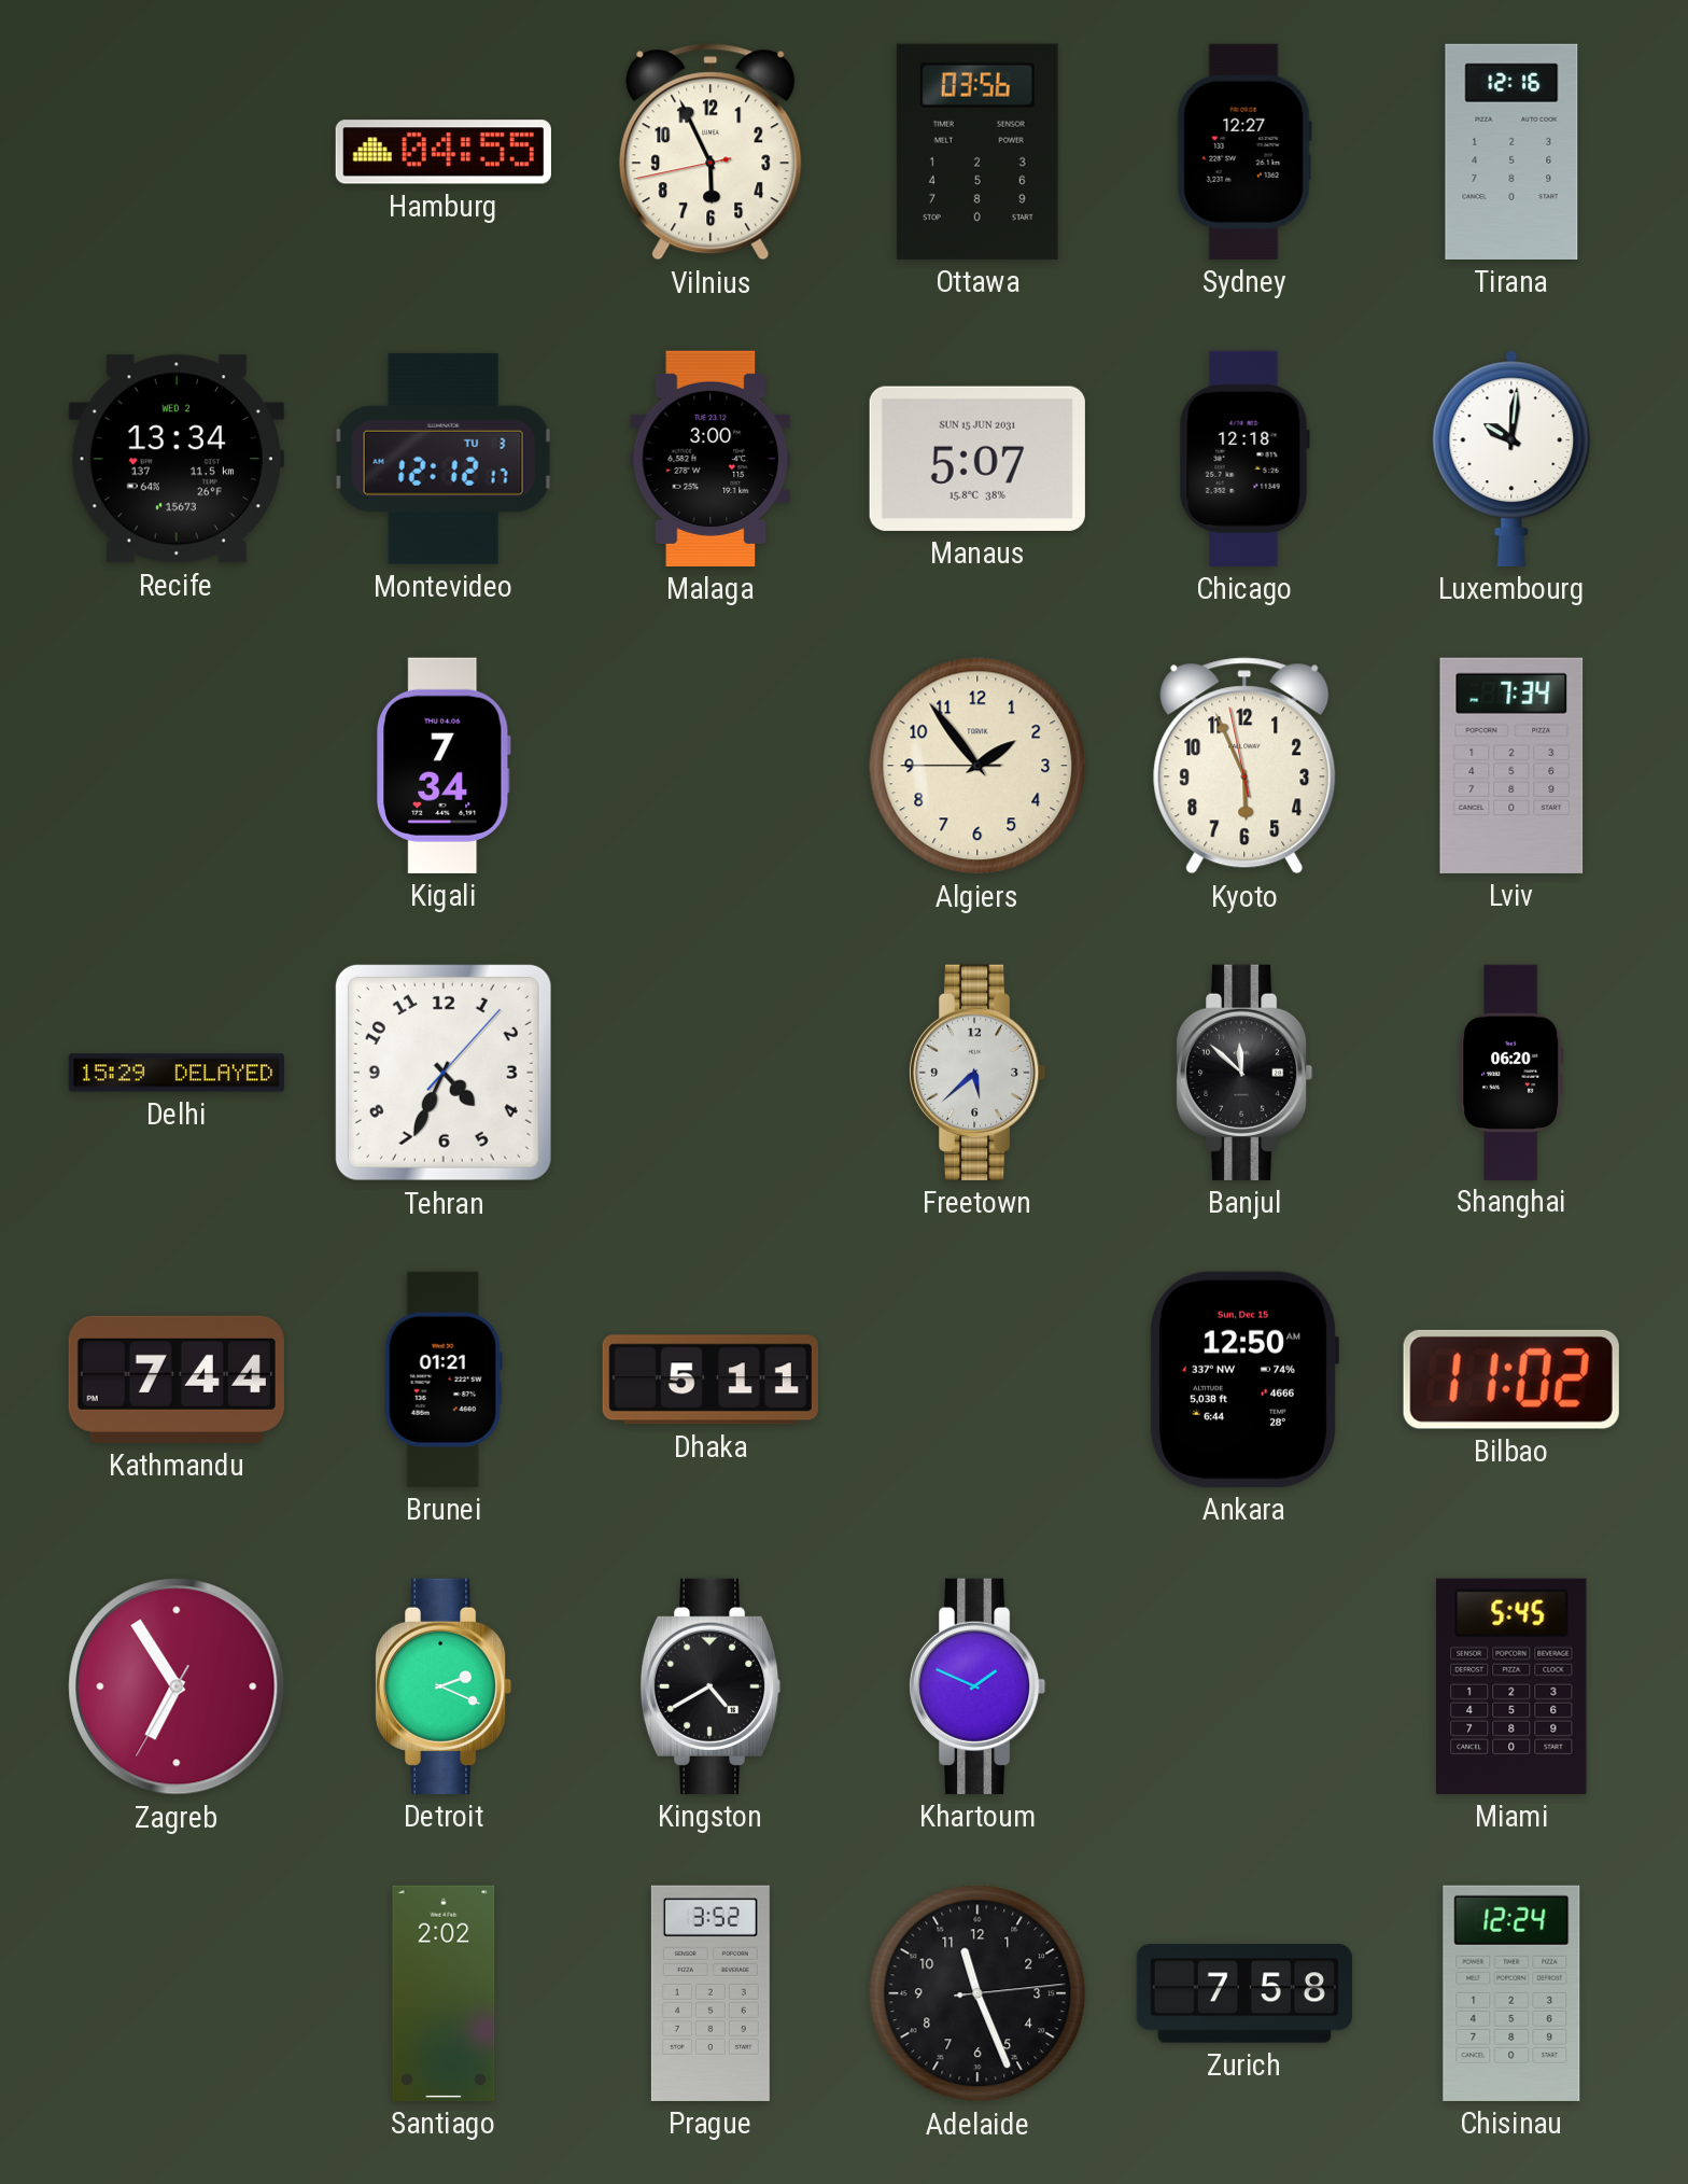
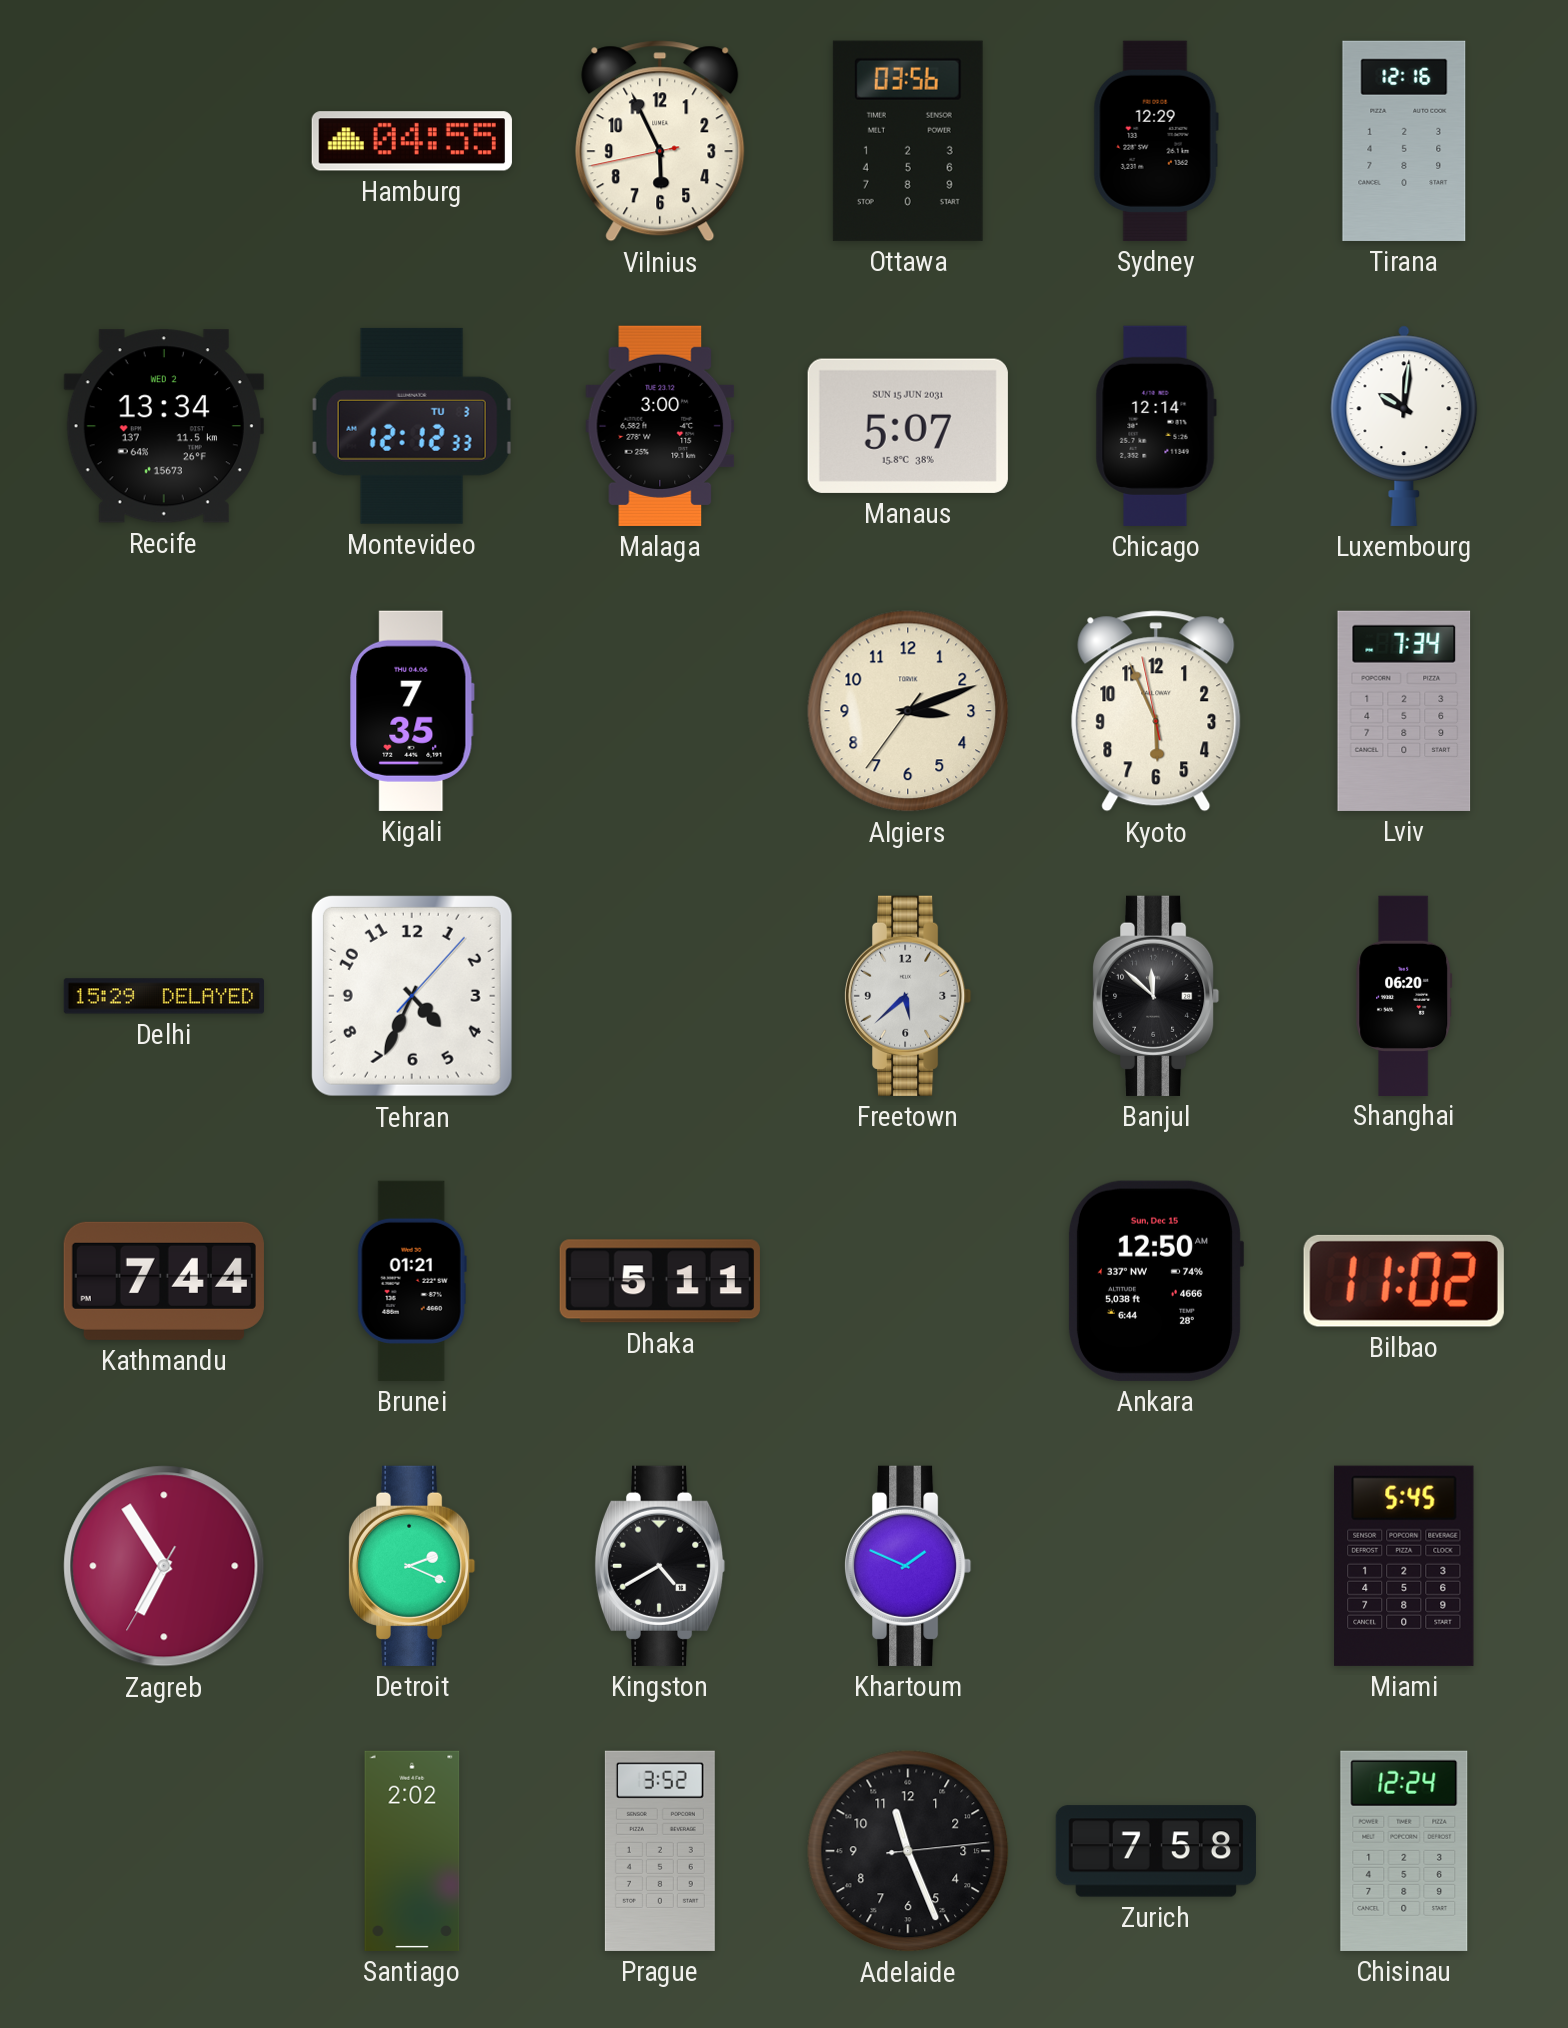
Sydney: 12:27 -> 12:29
Montevideo: 12:12:17 -> 12:12:33
Chicago: 12:18 -> 12:14
Kigali: 7:34 -> 7:35
Algiers: 1:53 -> 3:11
